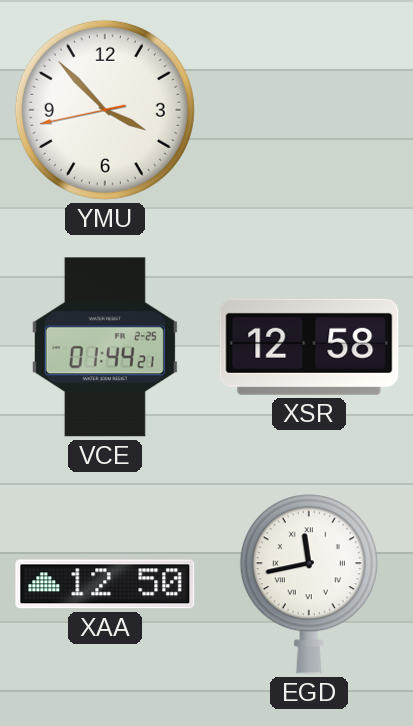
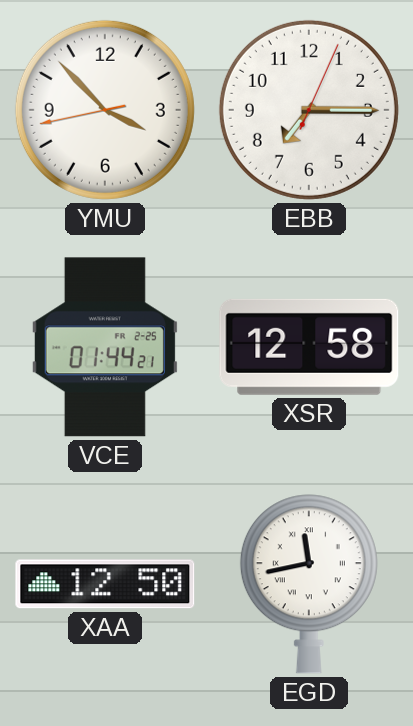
EBB: none -> 7:15
